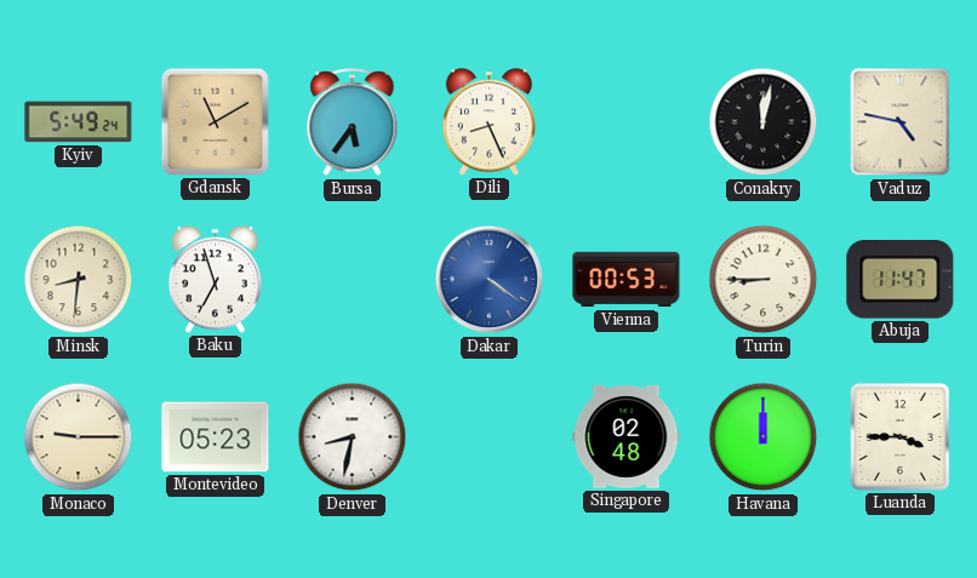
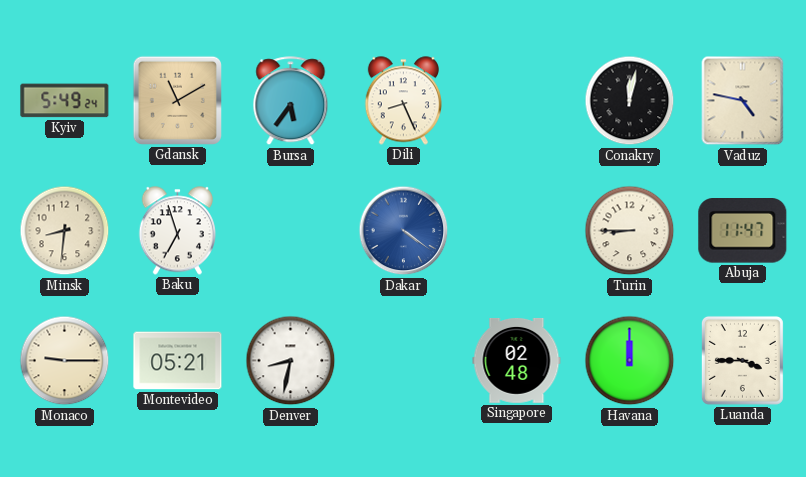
Vienna: 00:53 -> none
Montevideo: 05:23 -> 05:21
